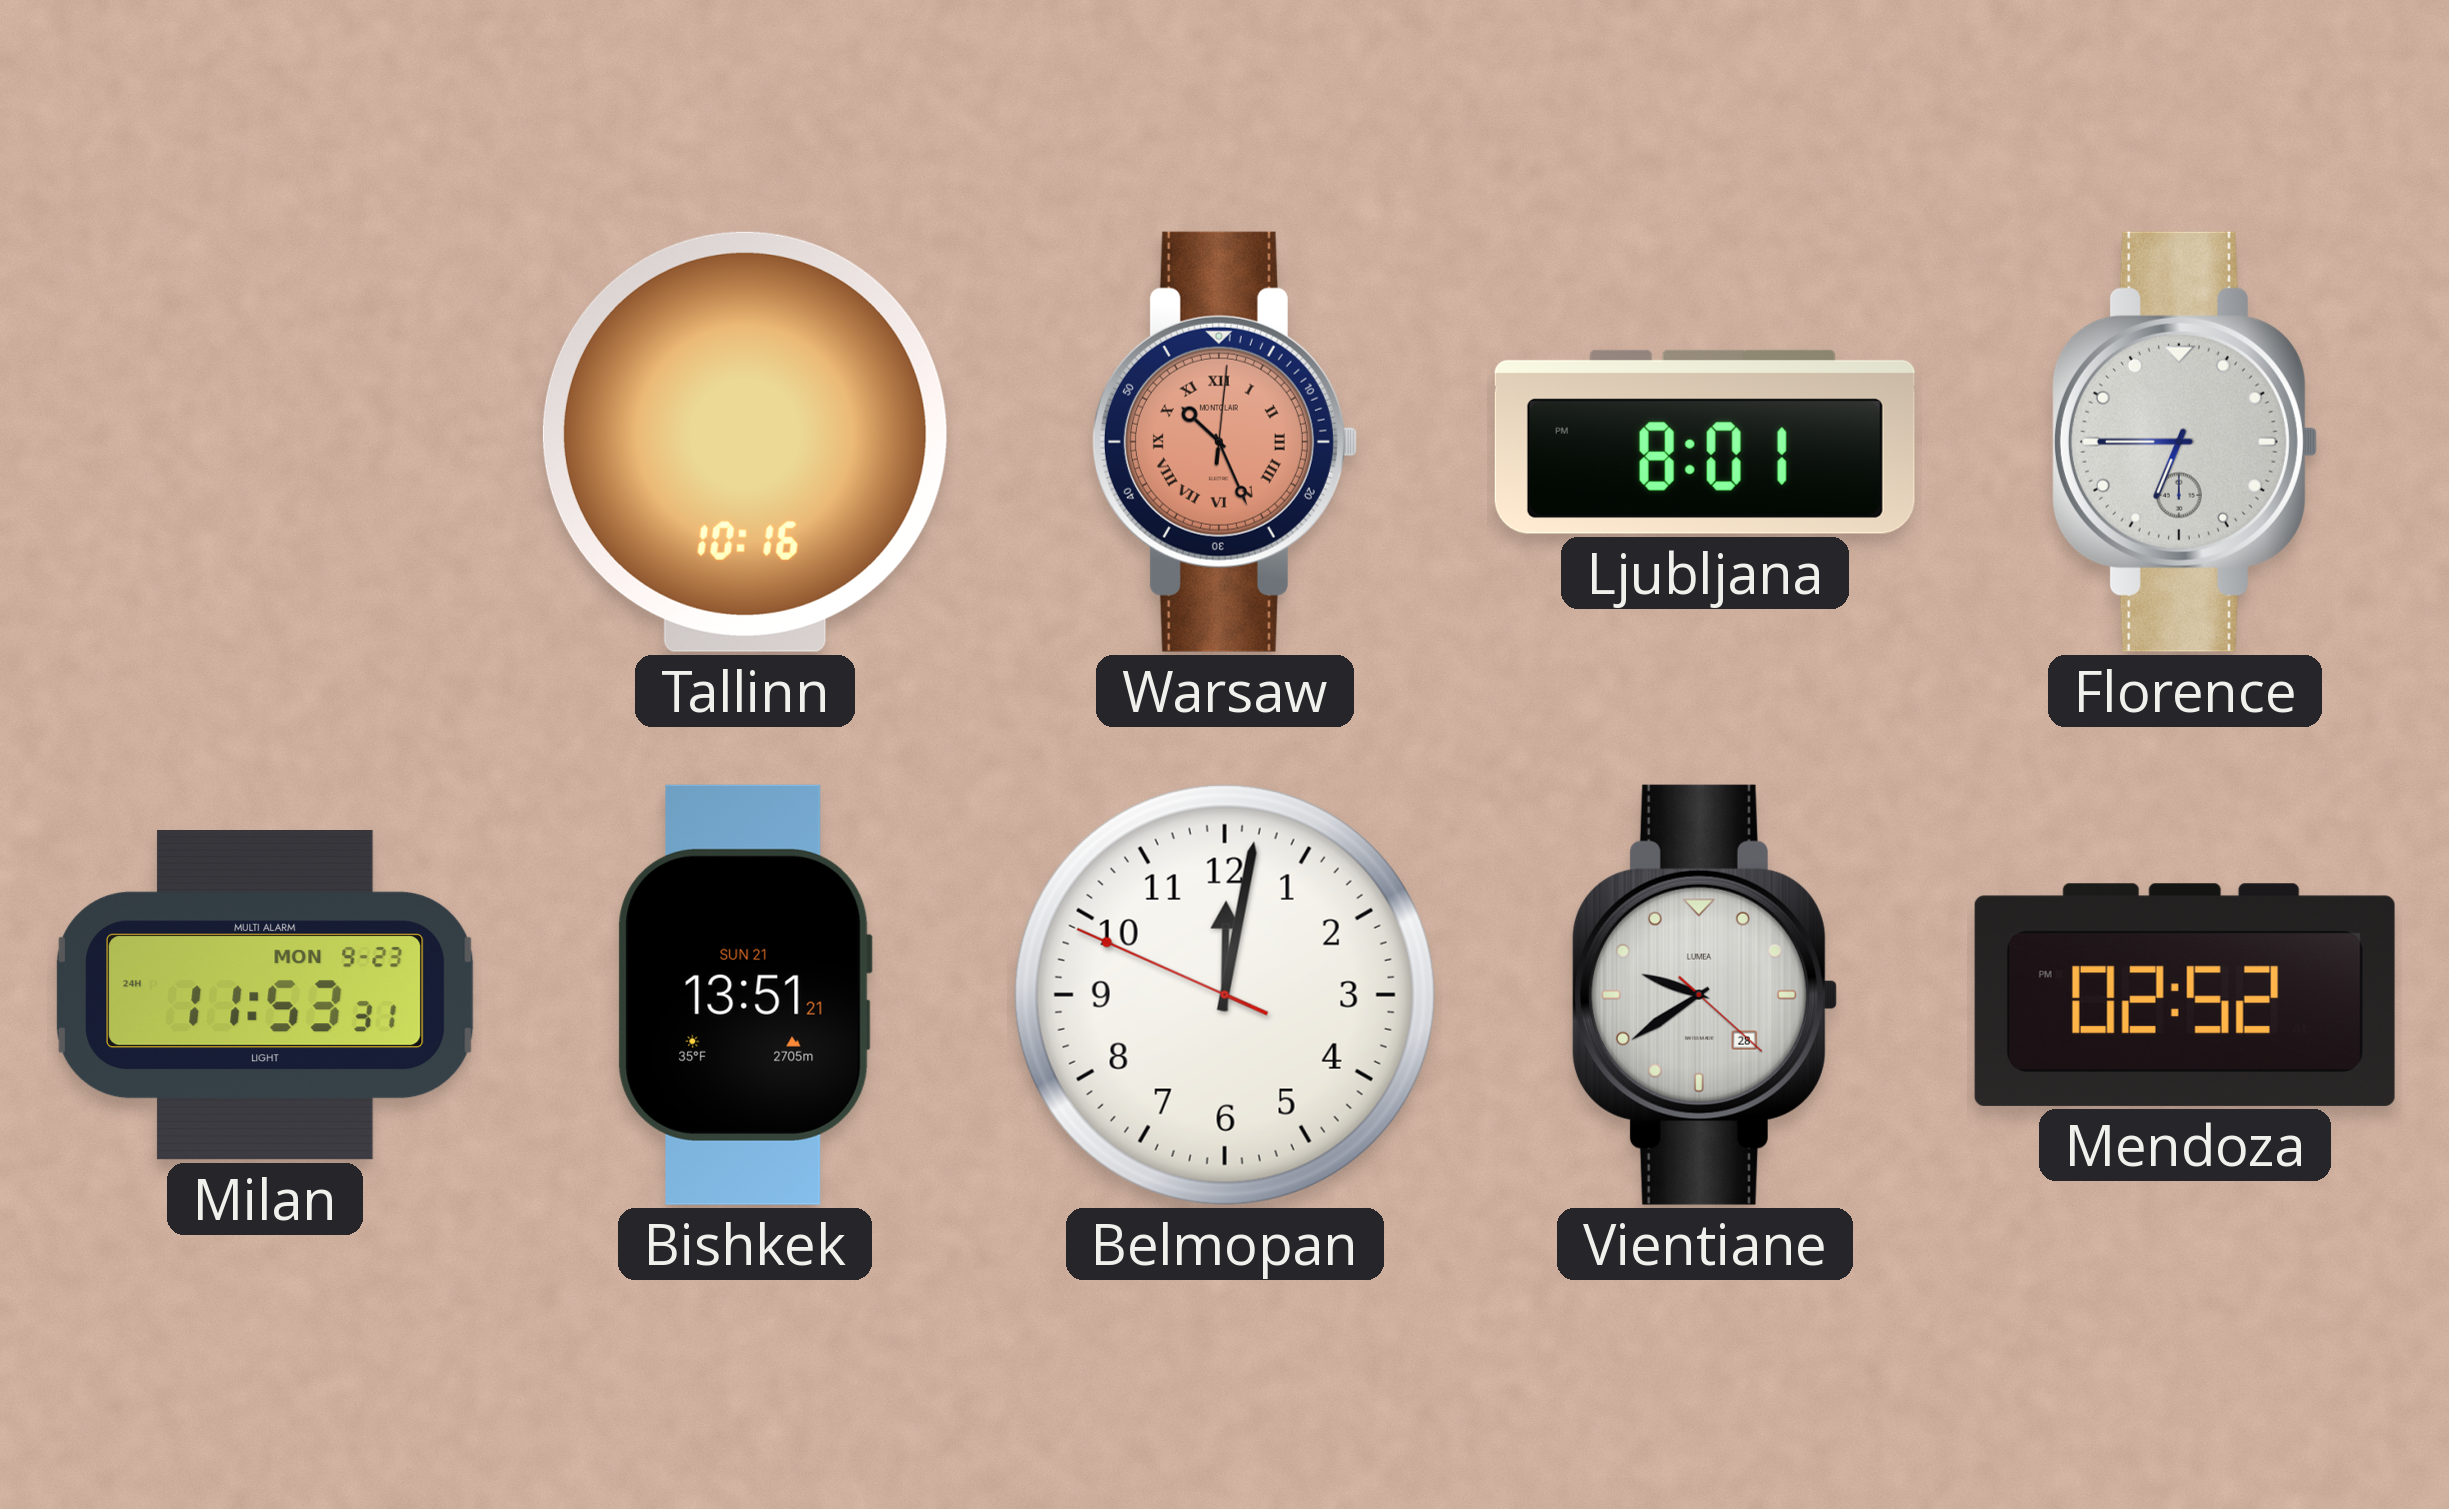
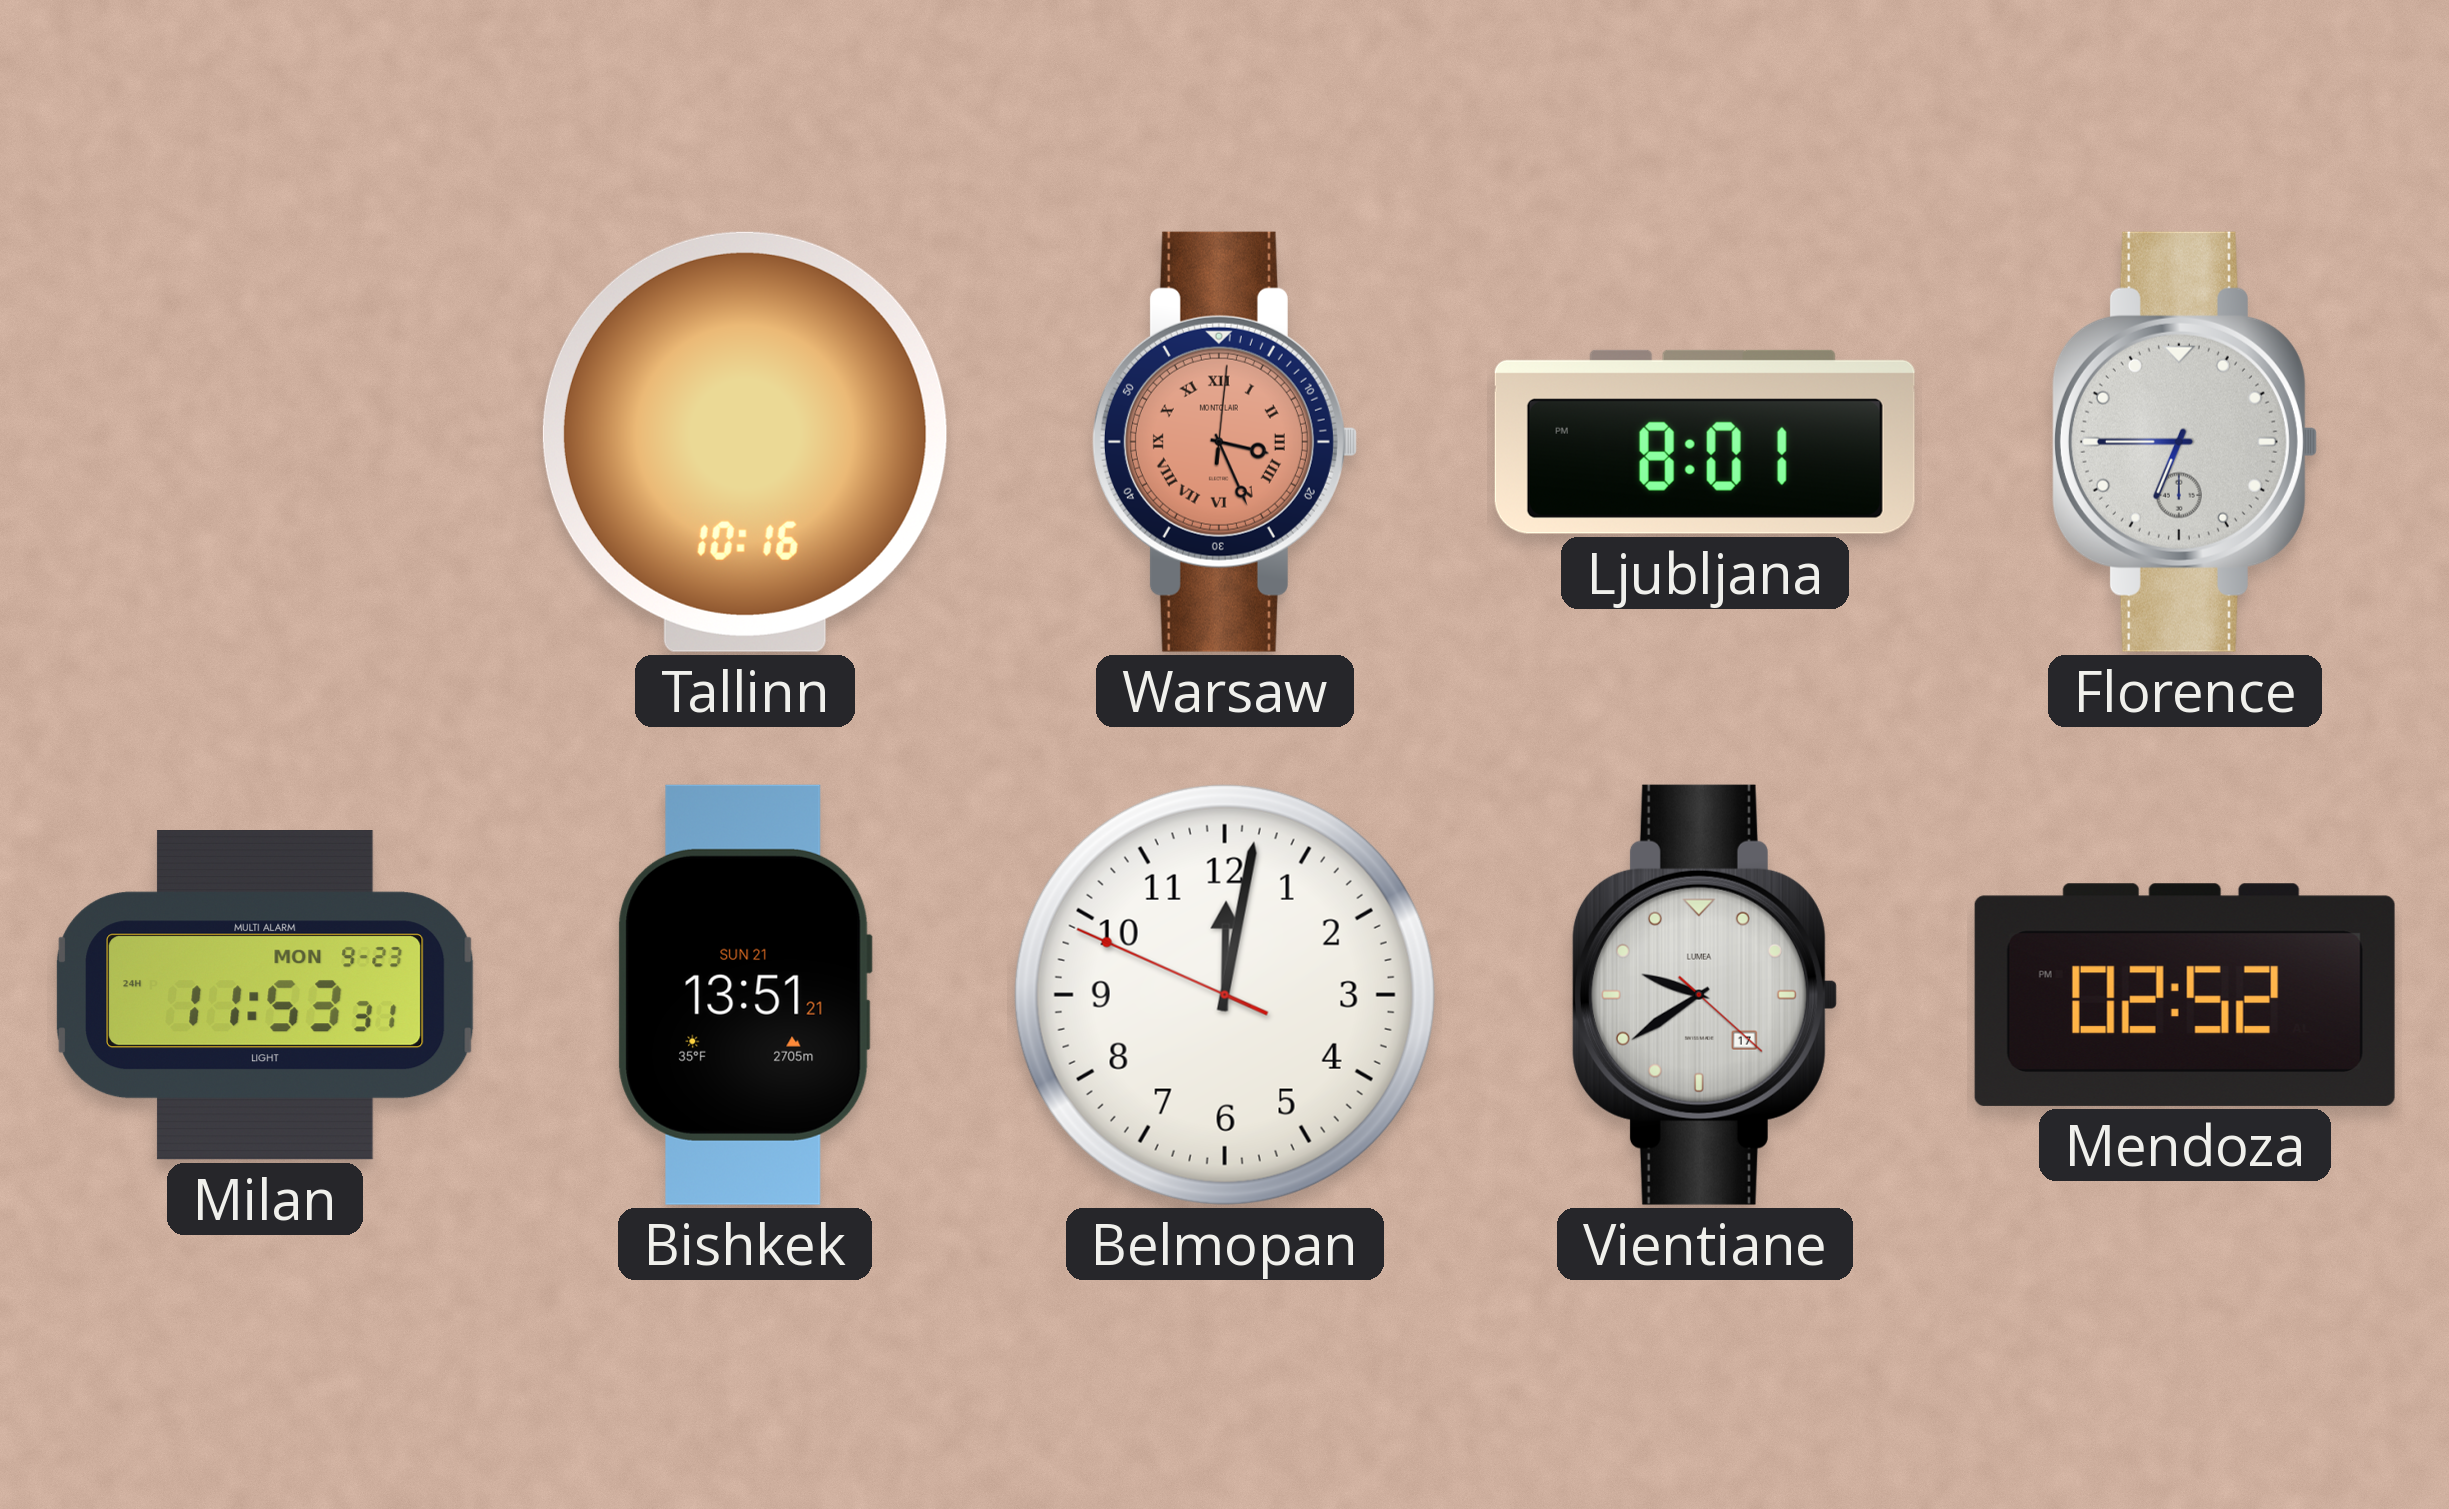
Warsaw: 10:26 -> 3:26
Vientiane date: 28 -> 17
